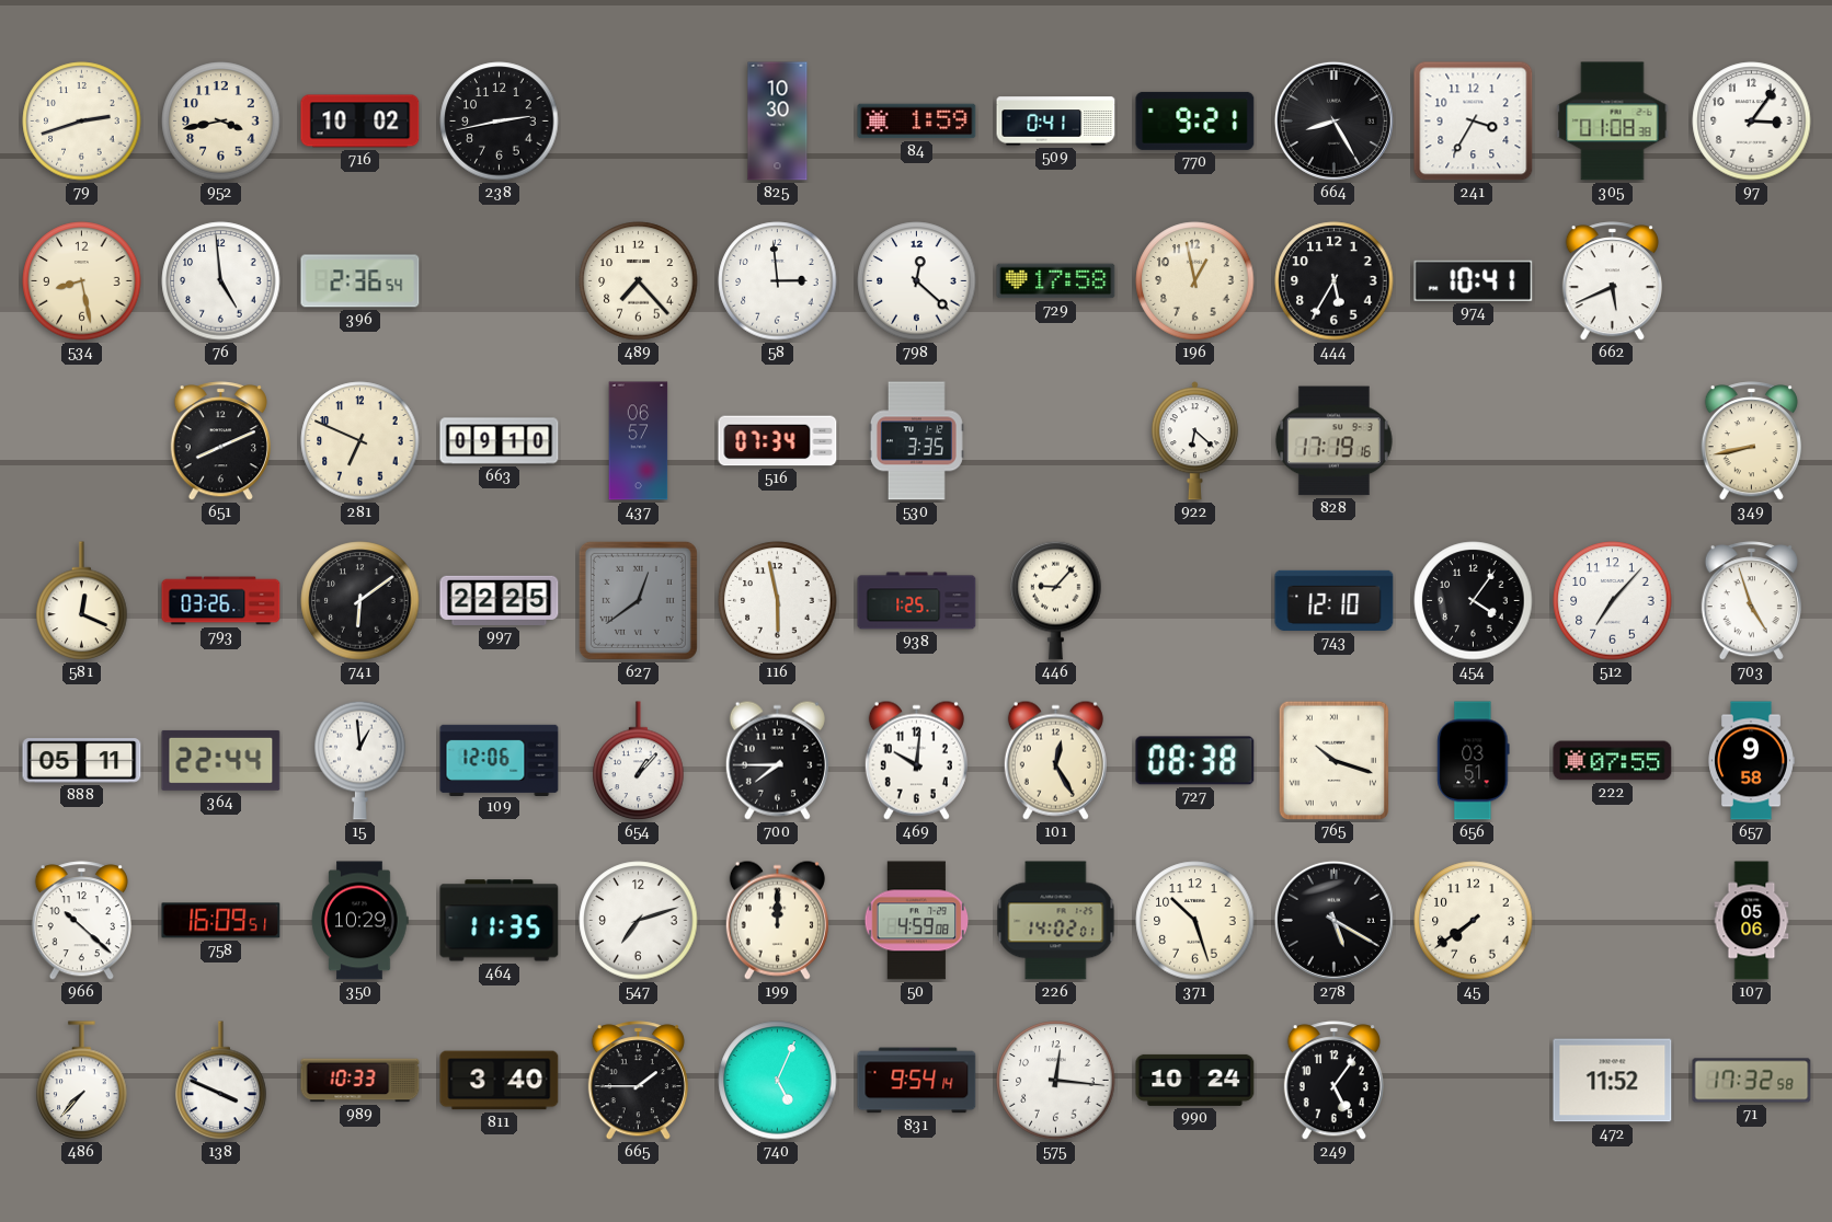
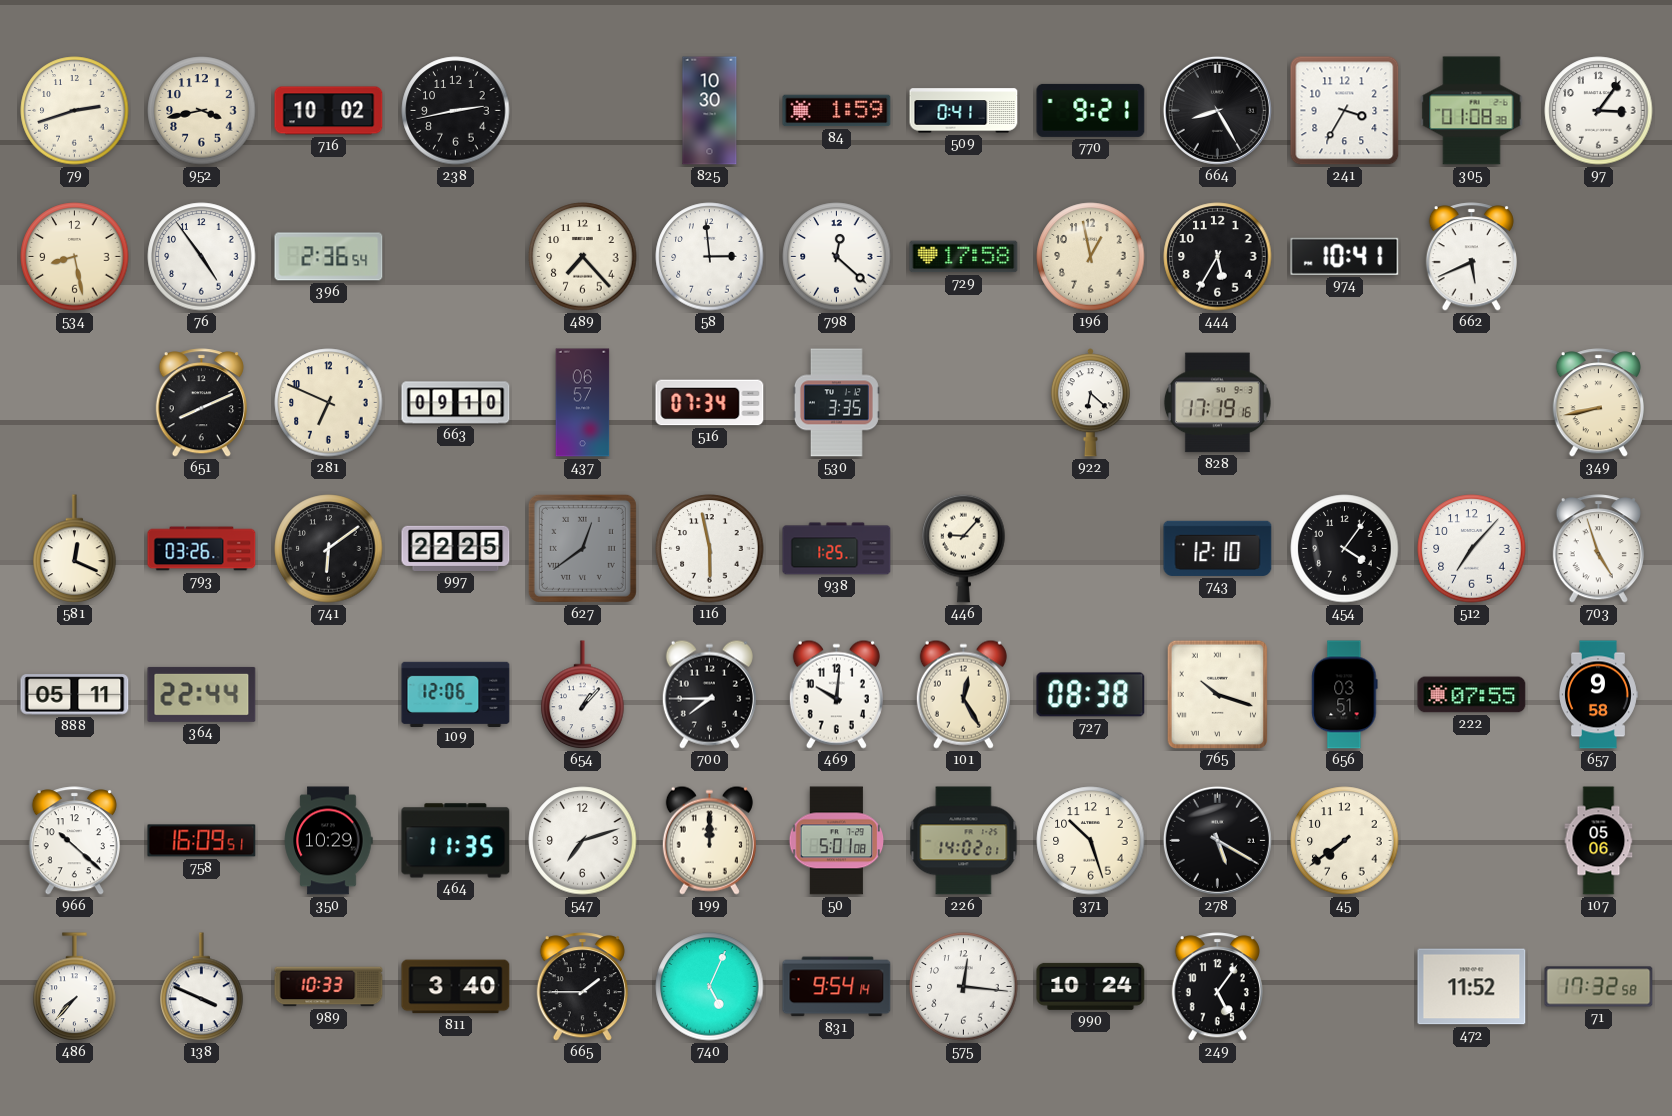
76: 4:59 -> 4:54
15: 12:59 -> none
50: 4:59 -> 5:01
